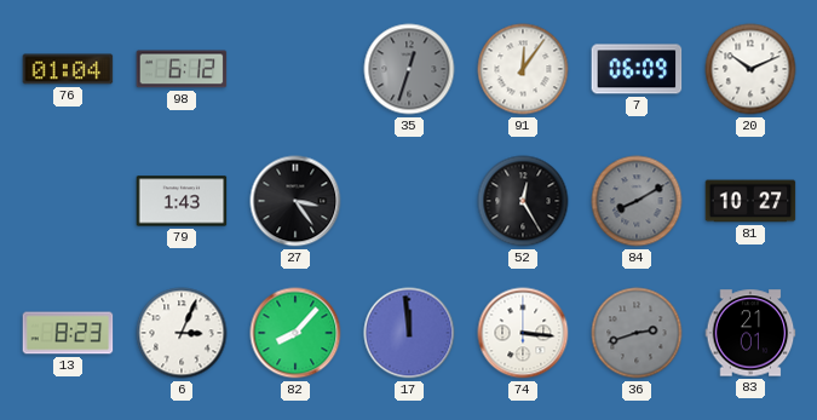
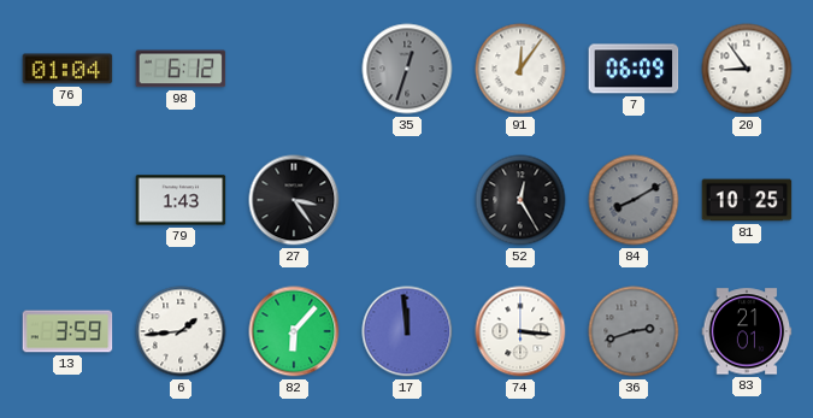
20: 10:11 -> 8:54
81: 10:27 -> 10:25
13: 8:23 -> 3:59
6: 3:04 -> 1:44
82: 8:07 -> 6:07
